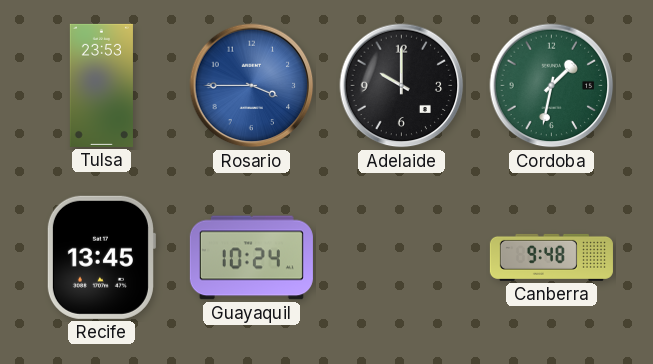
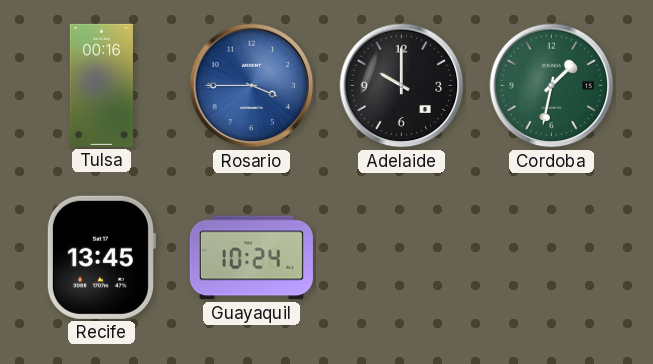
Tulsa: 23:53 -> 00:16
Canberra: 9:48 -> none
